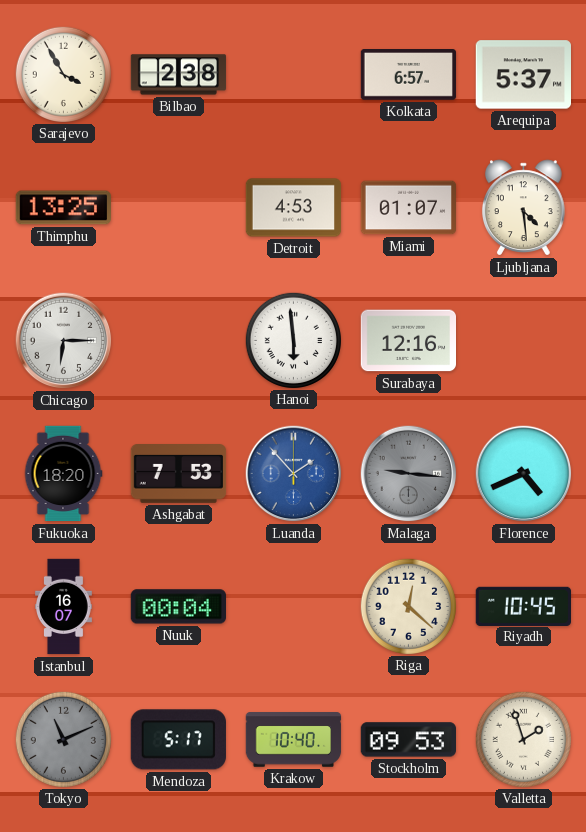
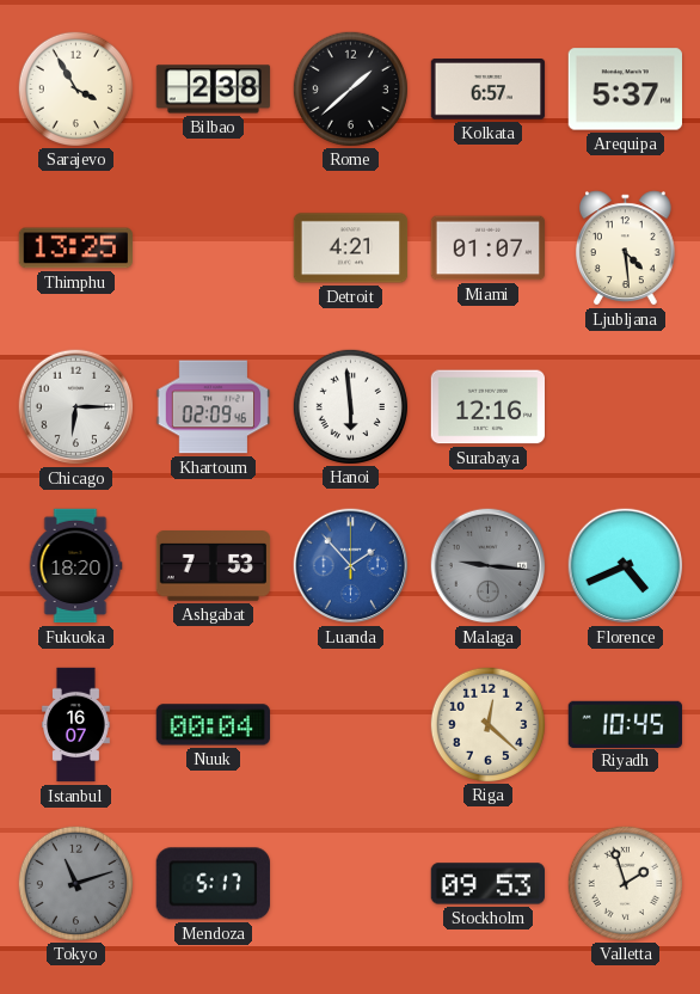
Rome: none -> 1:38
Detroit: 4:53 -> 4:21
Khartoum: none -> 02:09
Tokyo: 11:11 -> 11:12
Krakow: 10:40 -> none
